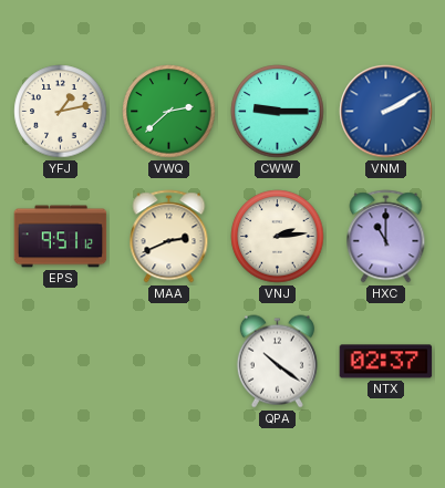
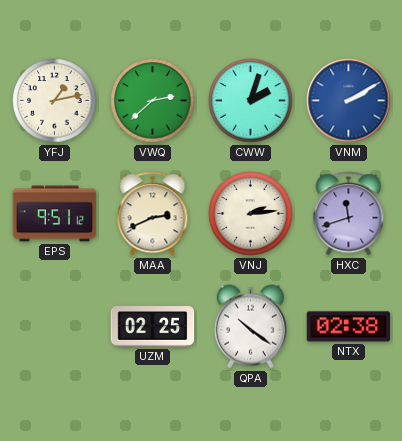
CWW: 9:15 -> 2:03
HXC: 11:00 -> 11:42
UZM: none -> 02:25
NTX: 02:37 -> 02:38
